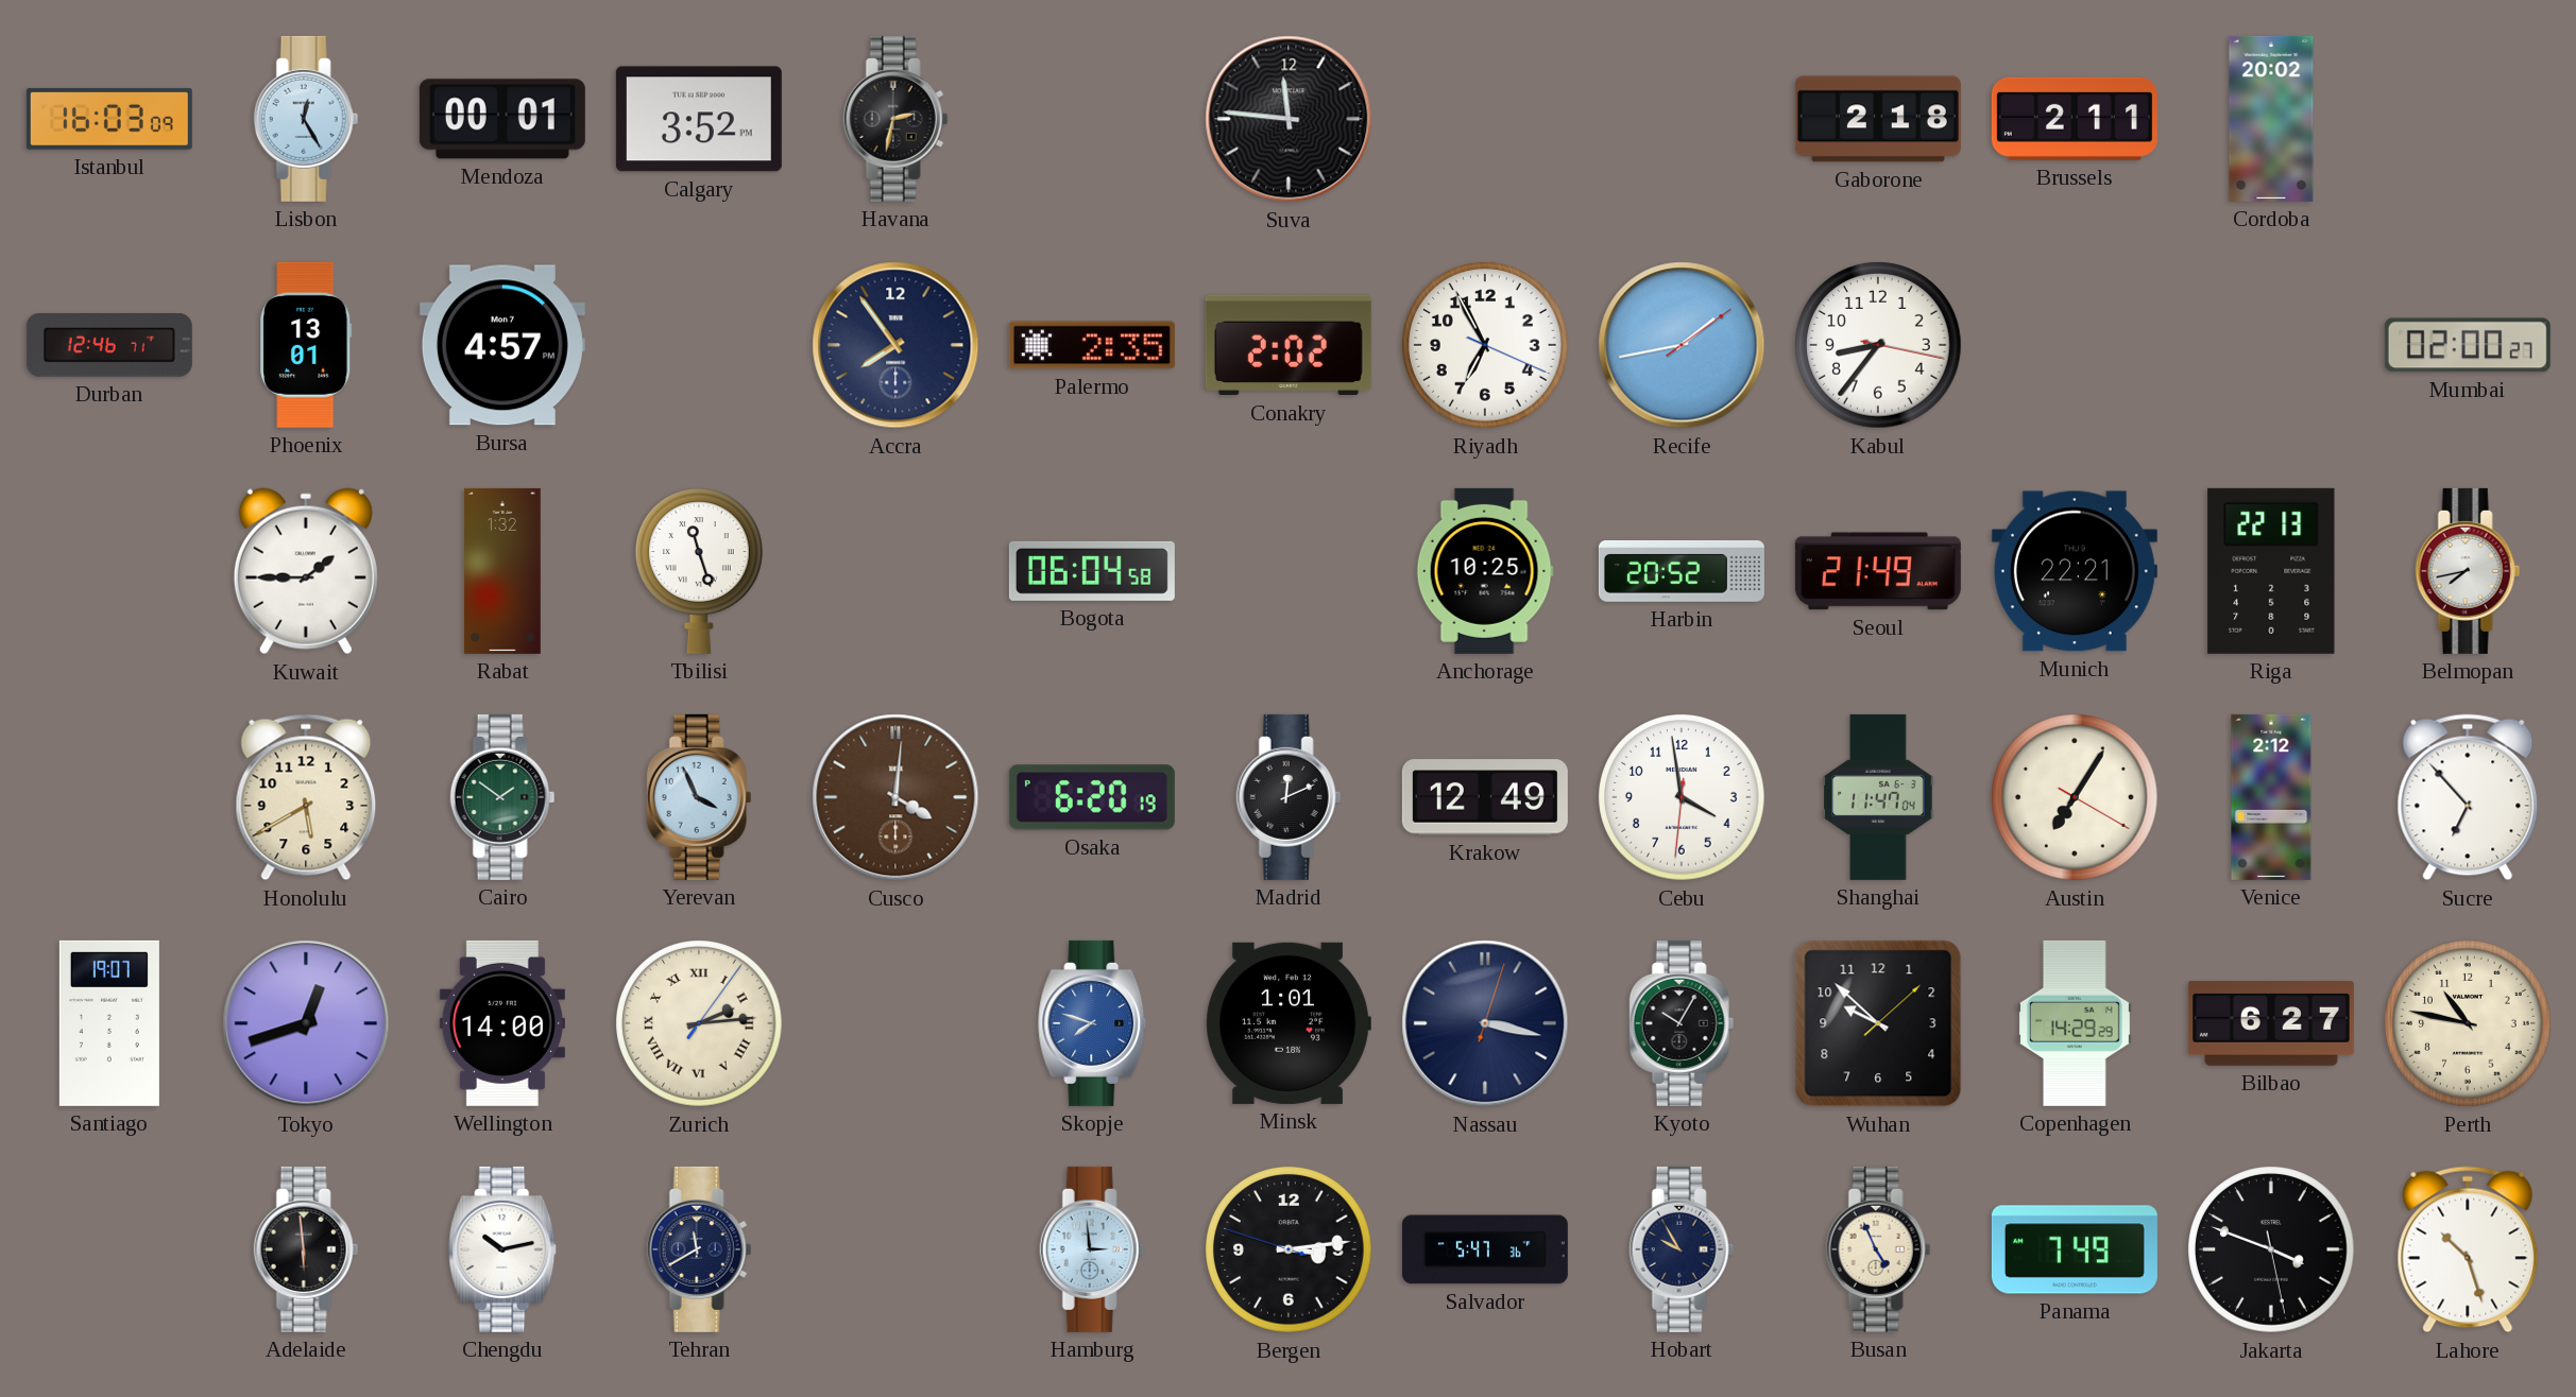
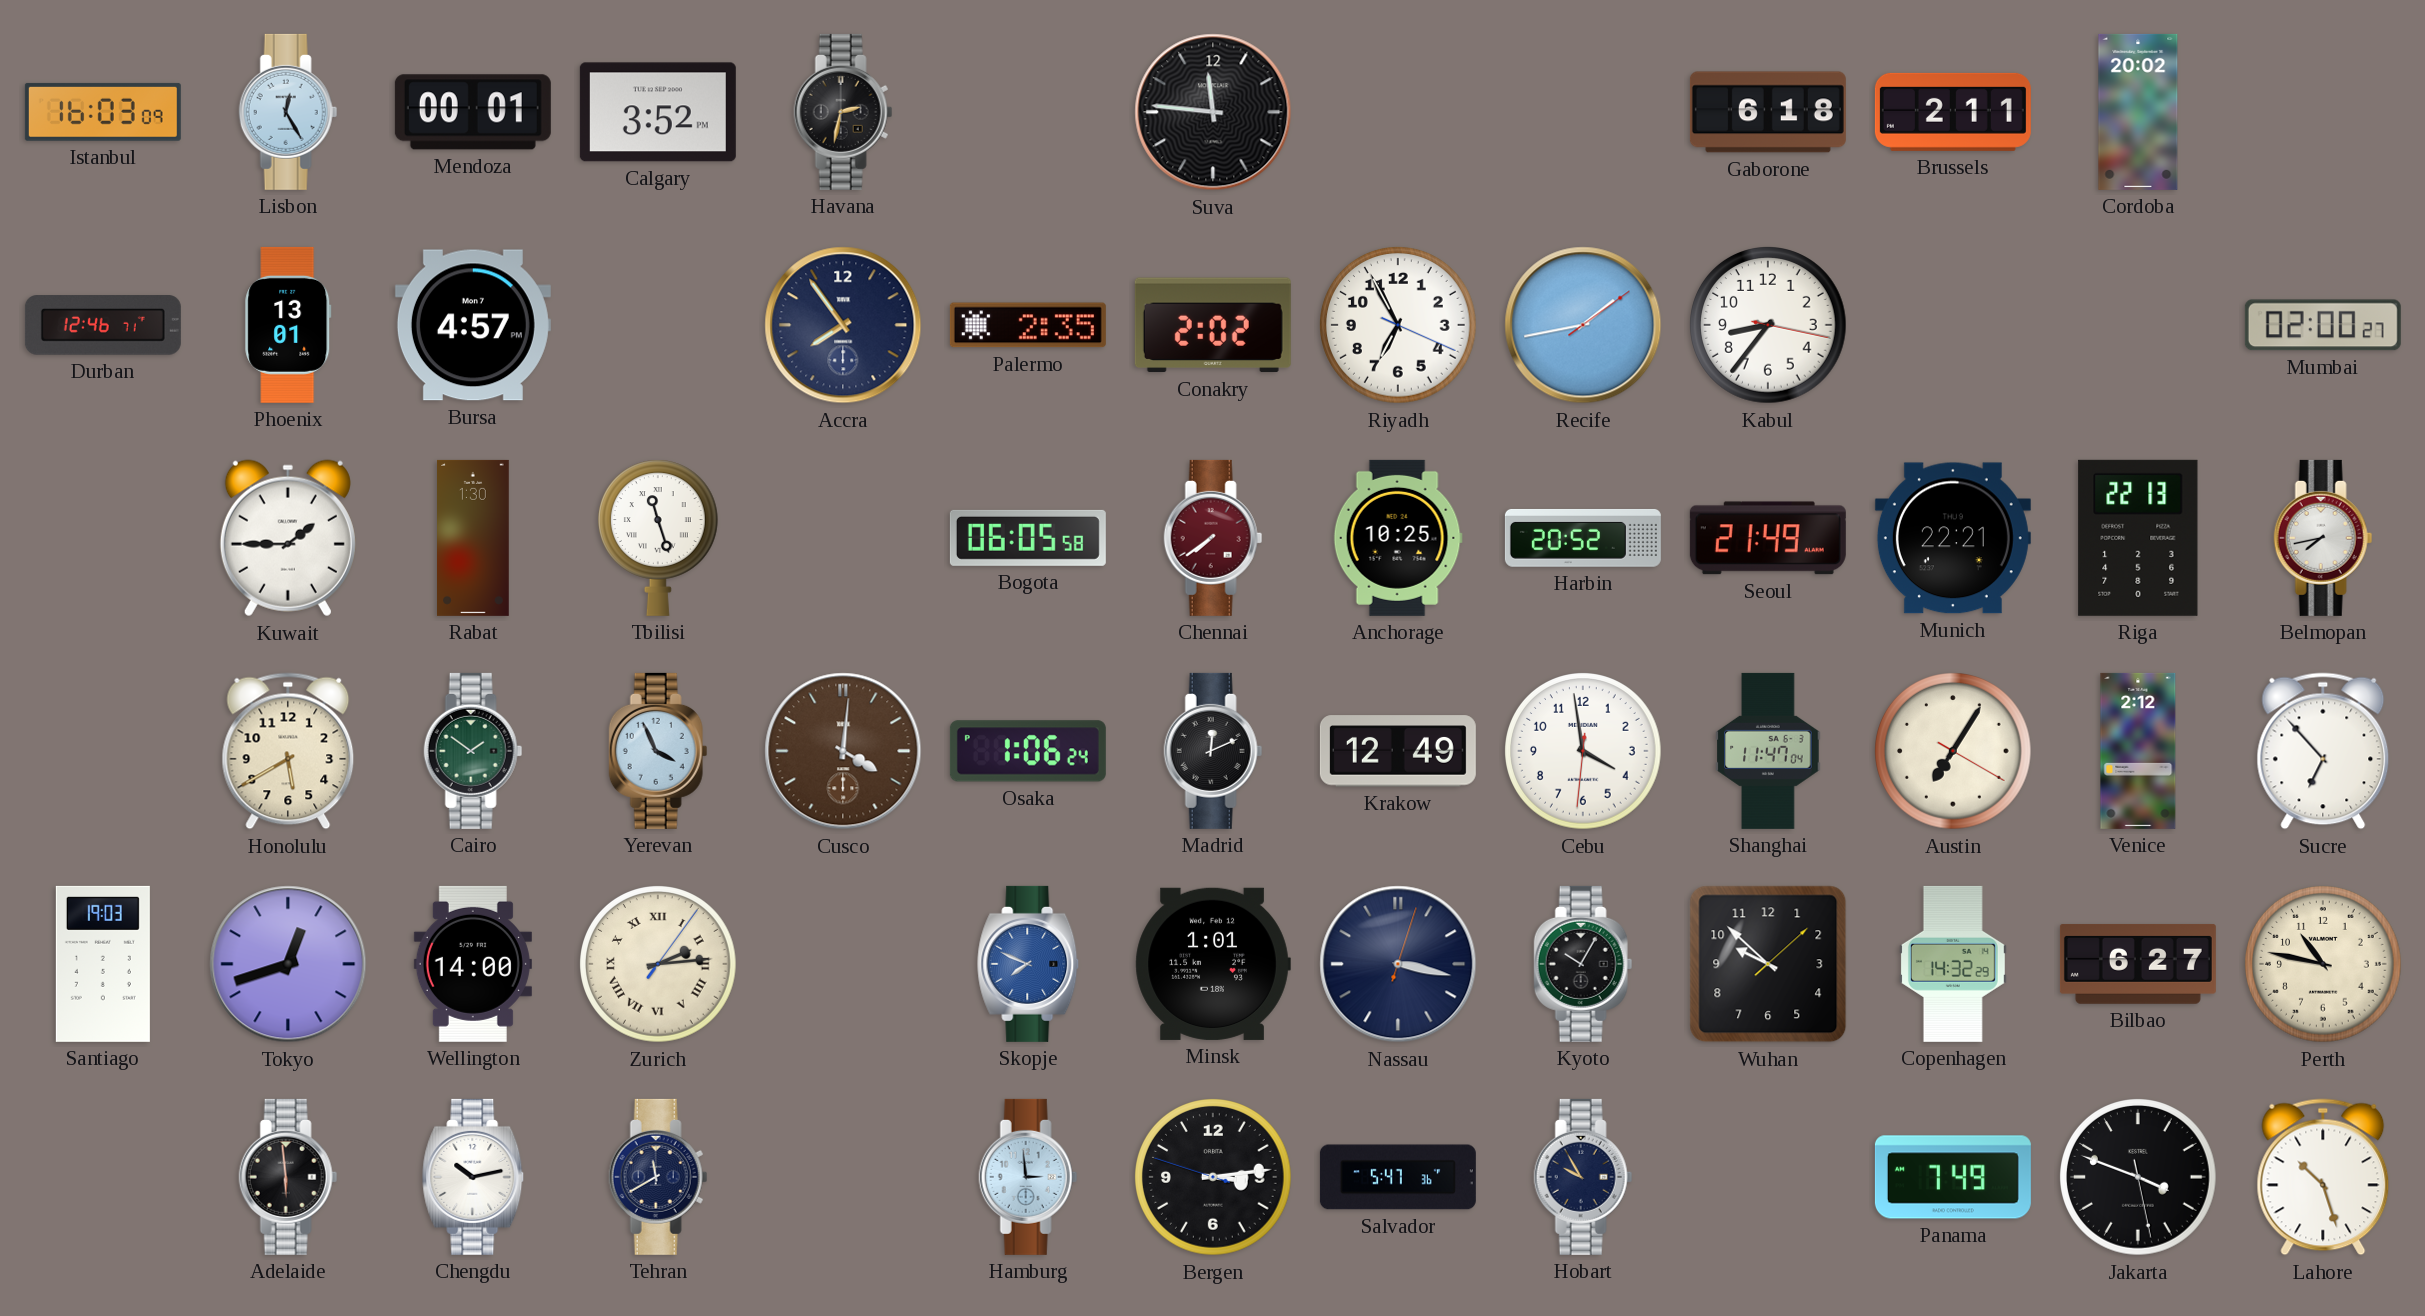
Gaborone: 2:18 -> 6:18
Rabat: 1:32 -> 1:30
Bogota: 06:04 -> 06:05
Chennai: none -> 7:39
Osaka: 6:20 -> 1:06
Santiago: 19:07 -> 19:03
Skopje: 7:48 -> 7:49
Copenhagen: 14:29 -> 14:32
Busan: 4:56 -> none
